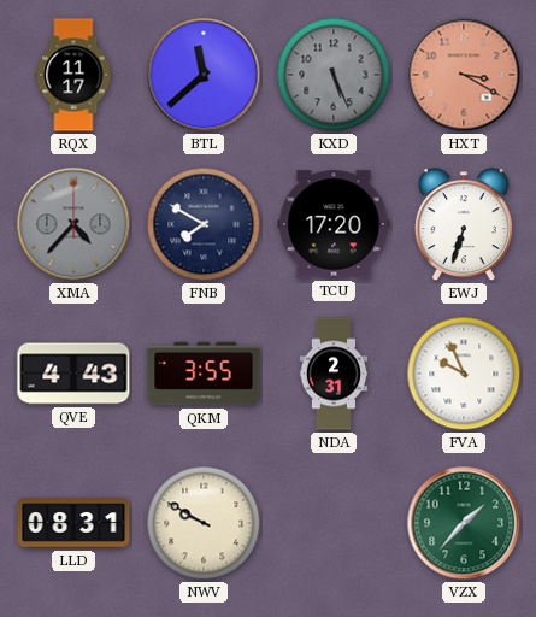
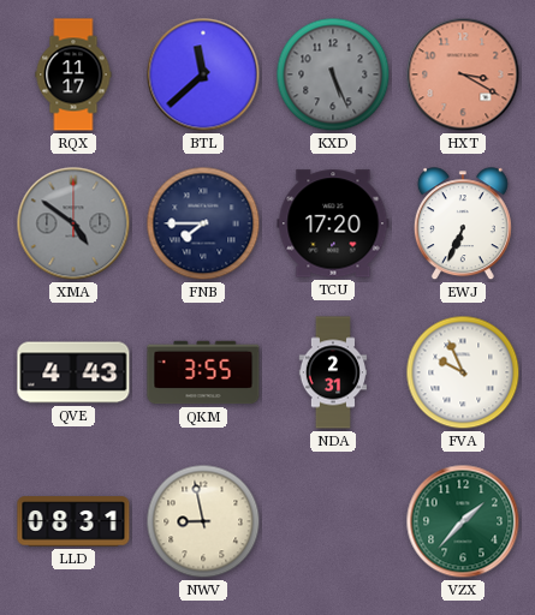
XMA: 4:37 -> 4:51
FNB: 7:50 -> 7:45
EWJ: 6:33 -> 6:34
NWV: 9:50 -> 8:58
